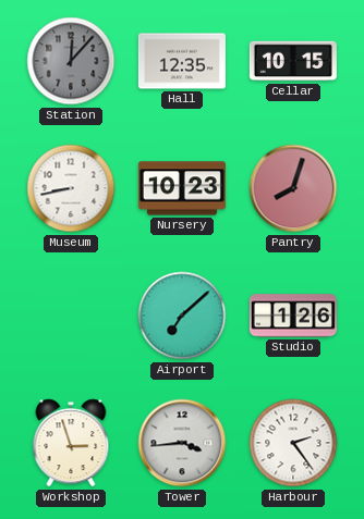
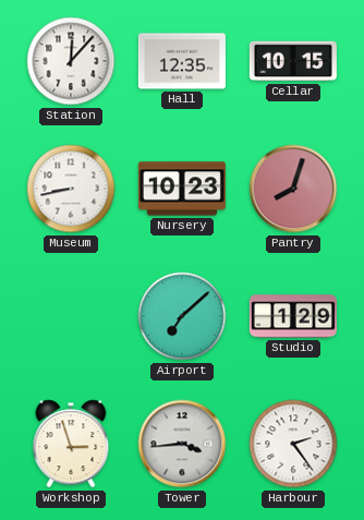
Station dial: grey -> white
Studio: 1:26 -> 1:29
